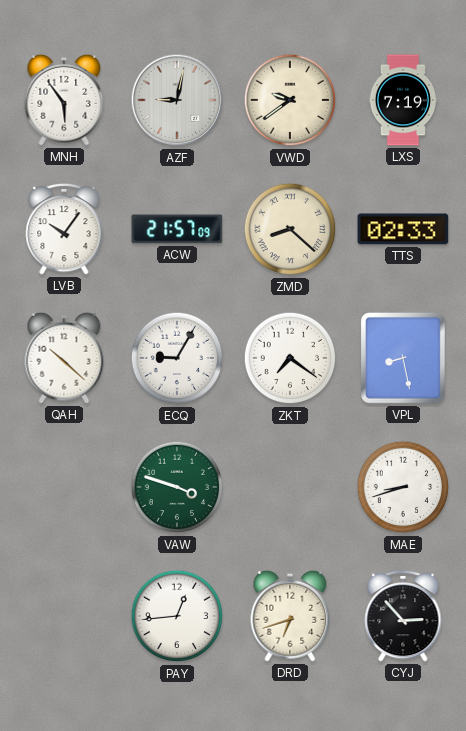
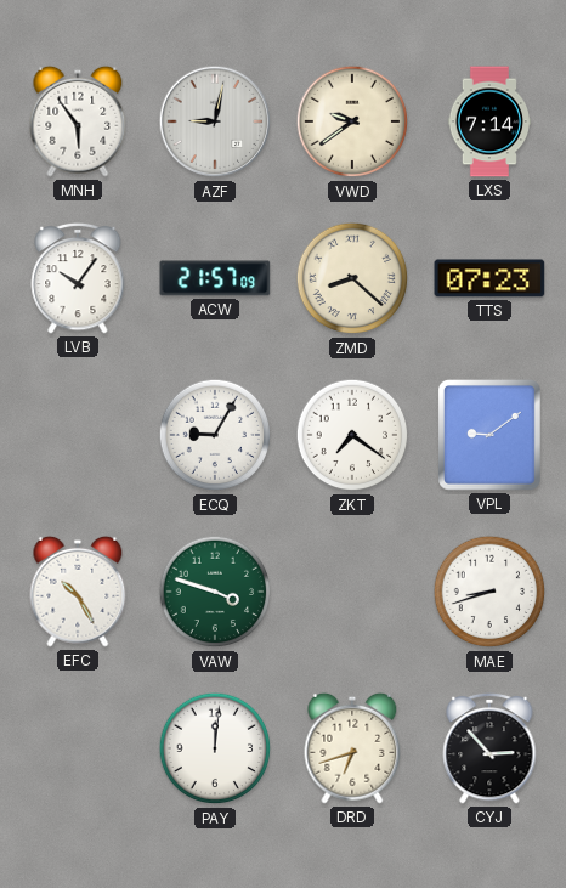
LXS: 7:19 -> 7:14
TTS: 02:33 -> 07:23
QAH: 10:22 -> none
VPL: 8:28 -> 9:09
EFC: none -> 10:25
PAY: 12:44 -> 12:01
